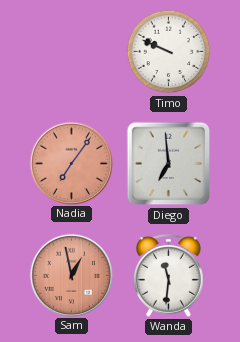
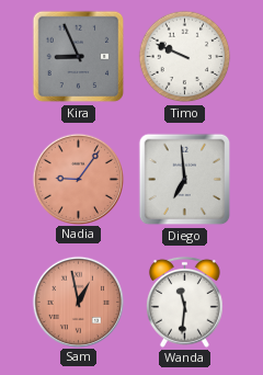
Kira: none -> 8:56
Nadia: 7:06 -> 9:06
